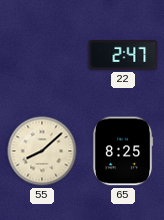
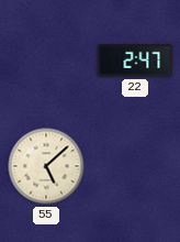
55: 8:08 -> 5:08
65: 8:25 -> none
